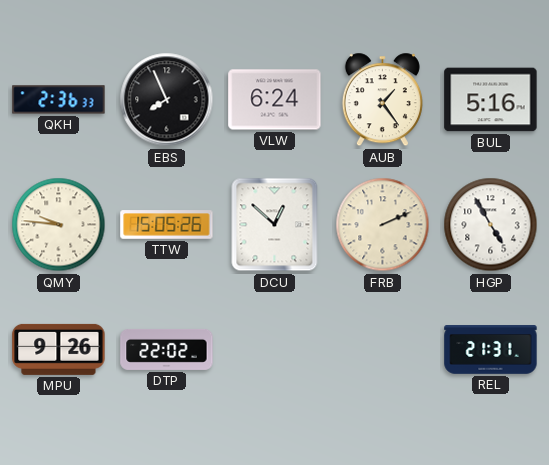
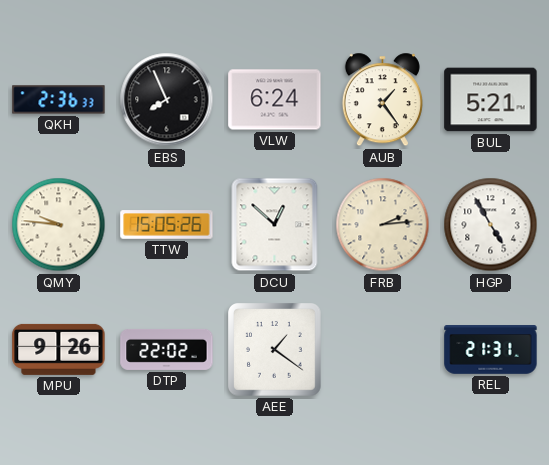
BUL: 5:16 -> 5:21
FRB: 2:11 -> 2:14
AEE: none -> 1:21
